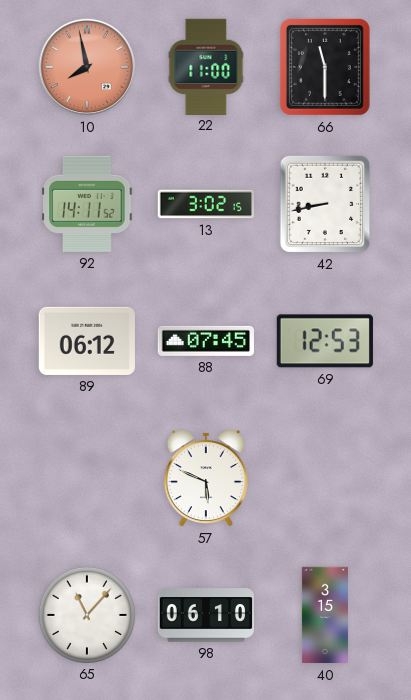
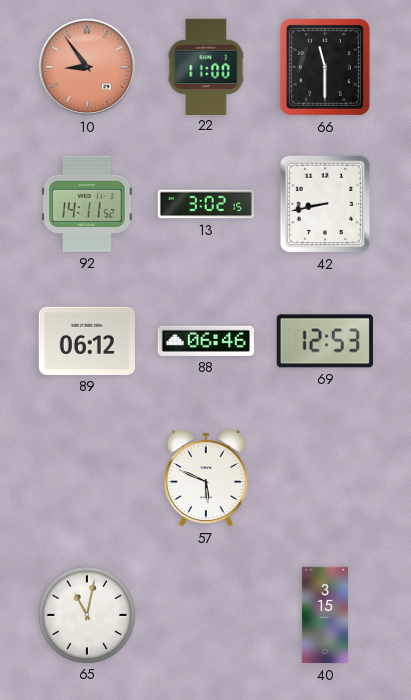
10: 7:58 -> 8:54
88: 07:45 -> 06:46
65: 11:07 -> 11:02
98: 06:10 -> none
